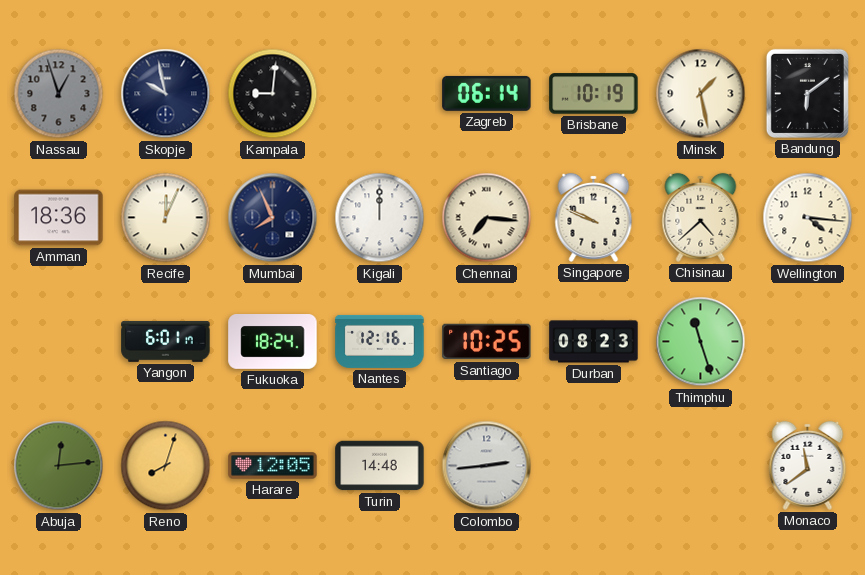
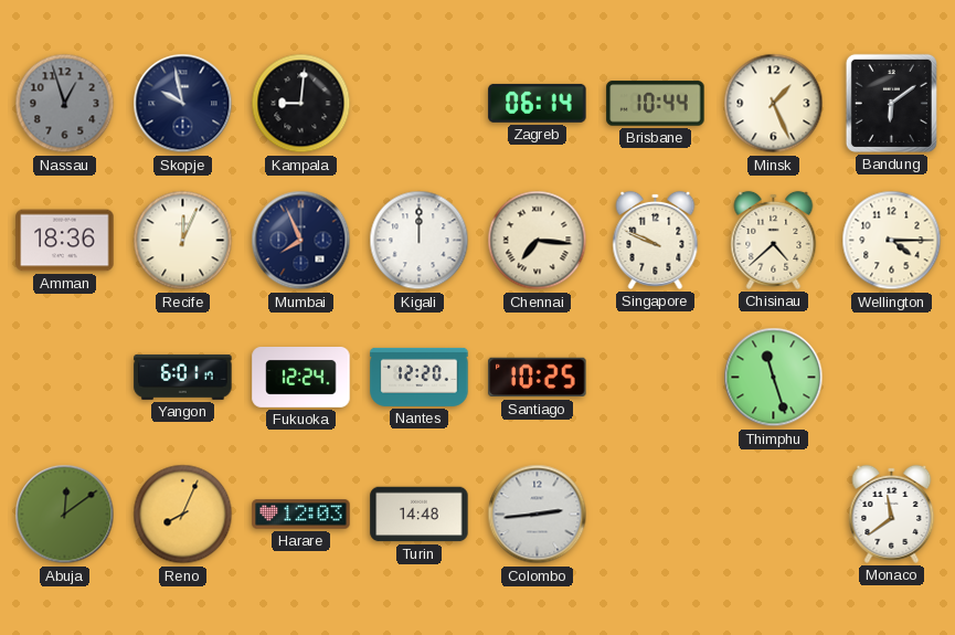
Brisbane: 10:19 -> 10:44
Minsk: 1:28 -> 1:26
Wellington: 4:16 -> 4:15
Fukuoka: 18:24 -> 12:24
Nantes: 12:16 -> 12:20
Durban: 08:23 -> none
Abuja: 12:14 -> 12:09
Reno: 8:03 -> 8:04
Harare: 12:05 -> 12:03
